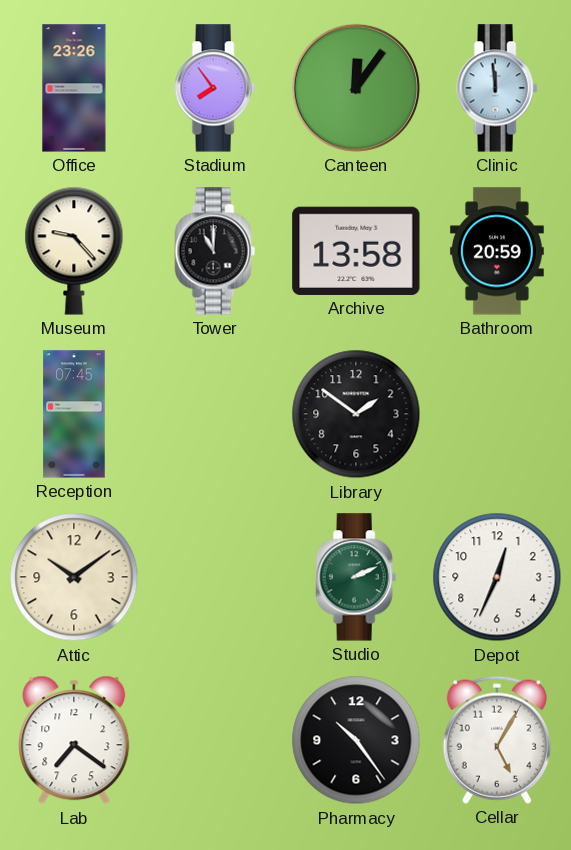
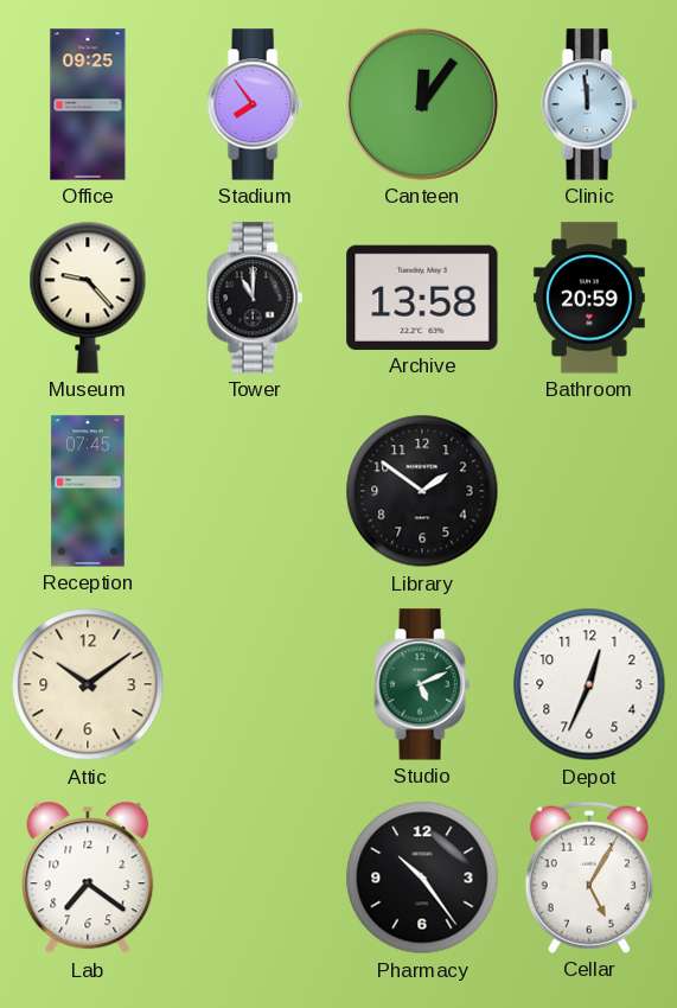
Office: 23:26 -> 09:25
Studio: 2:11 -> 5:11
